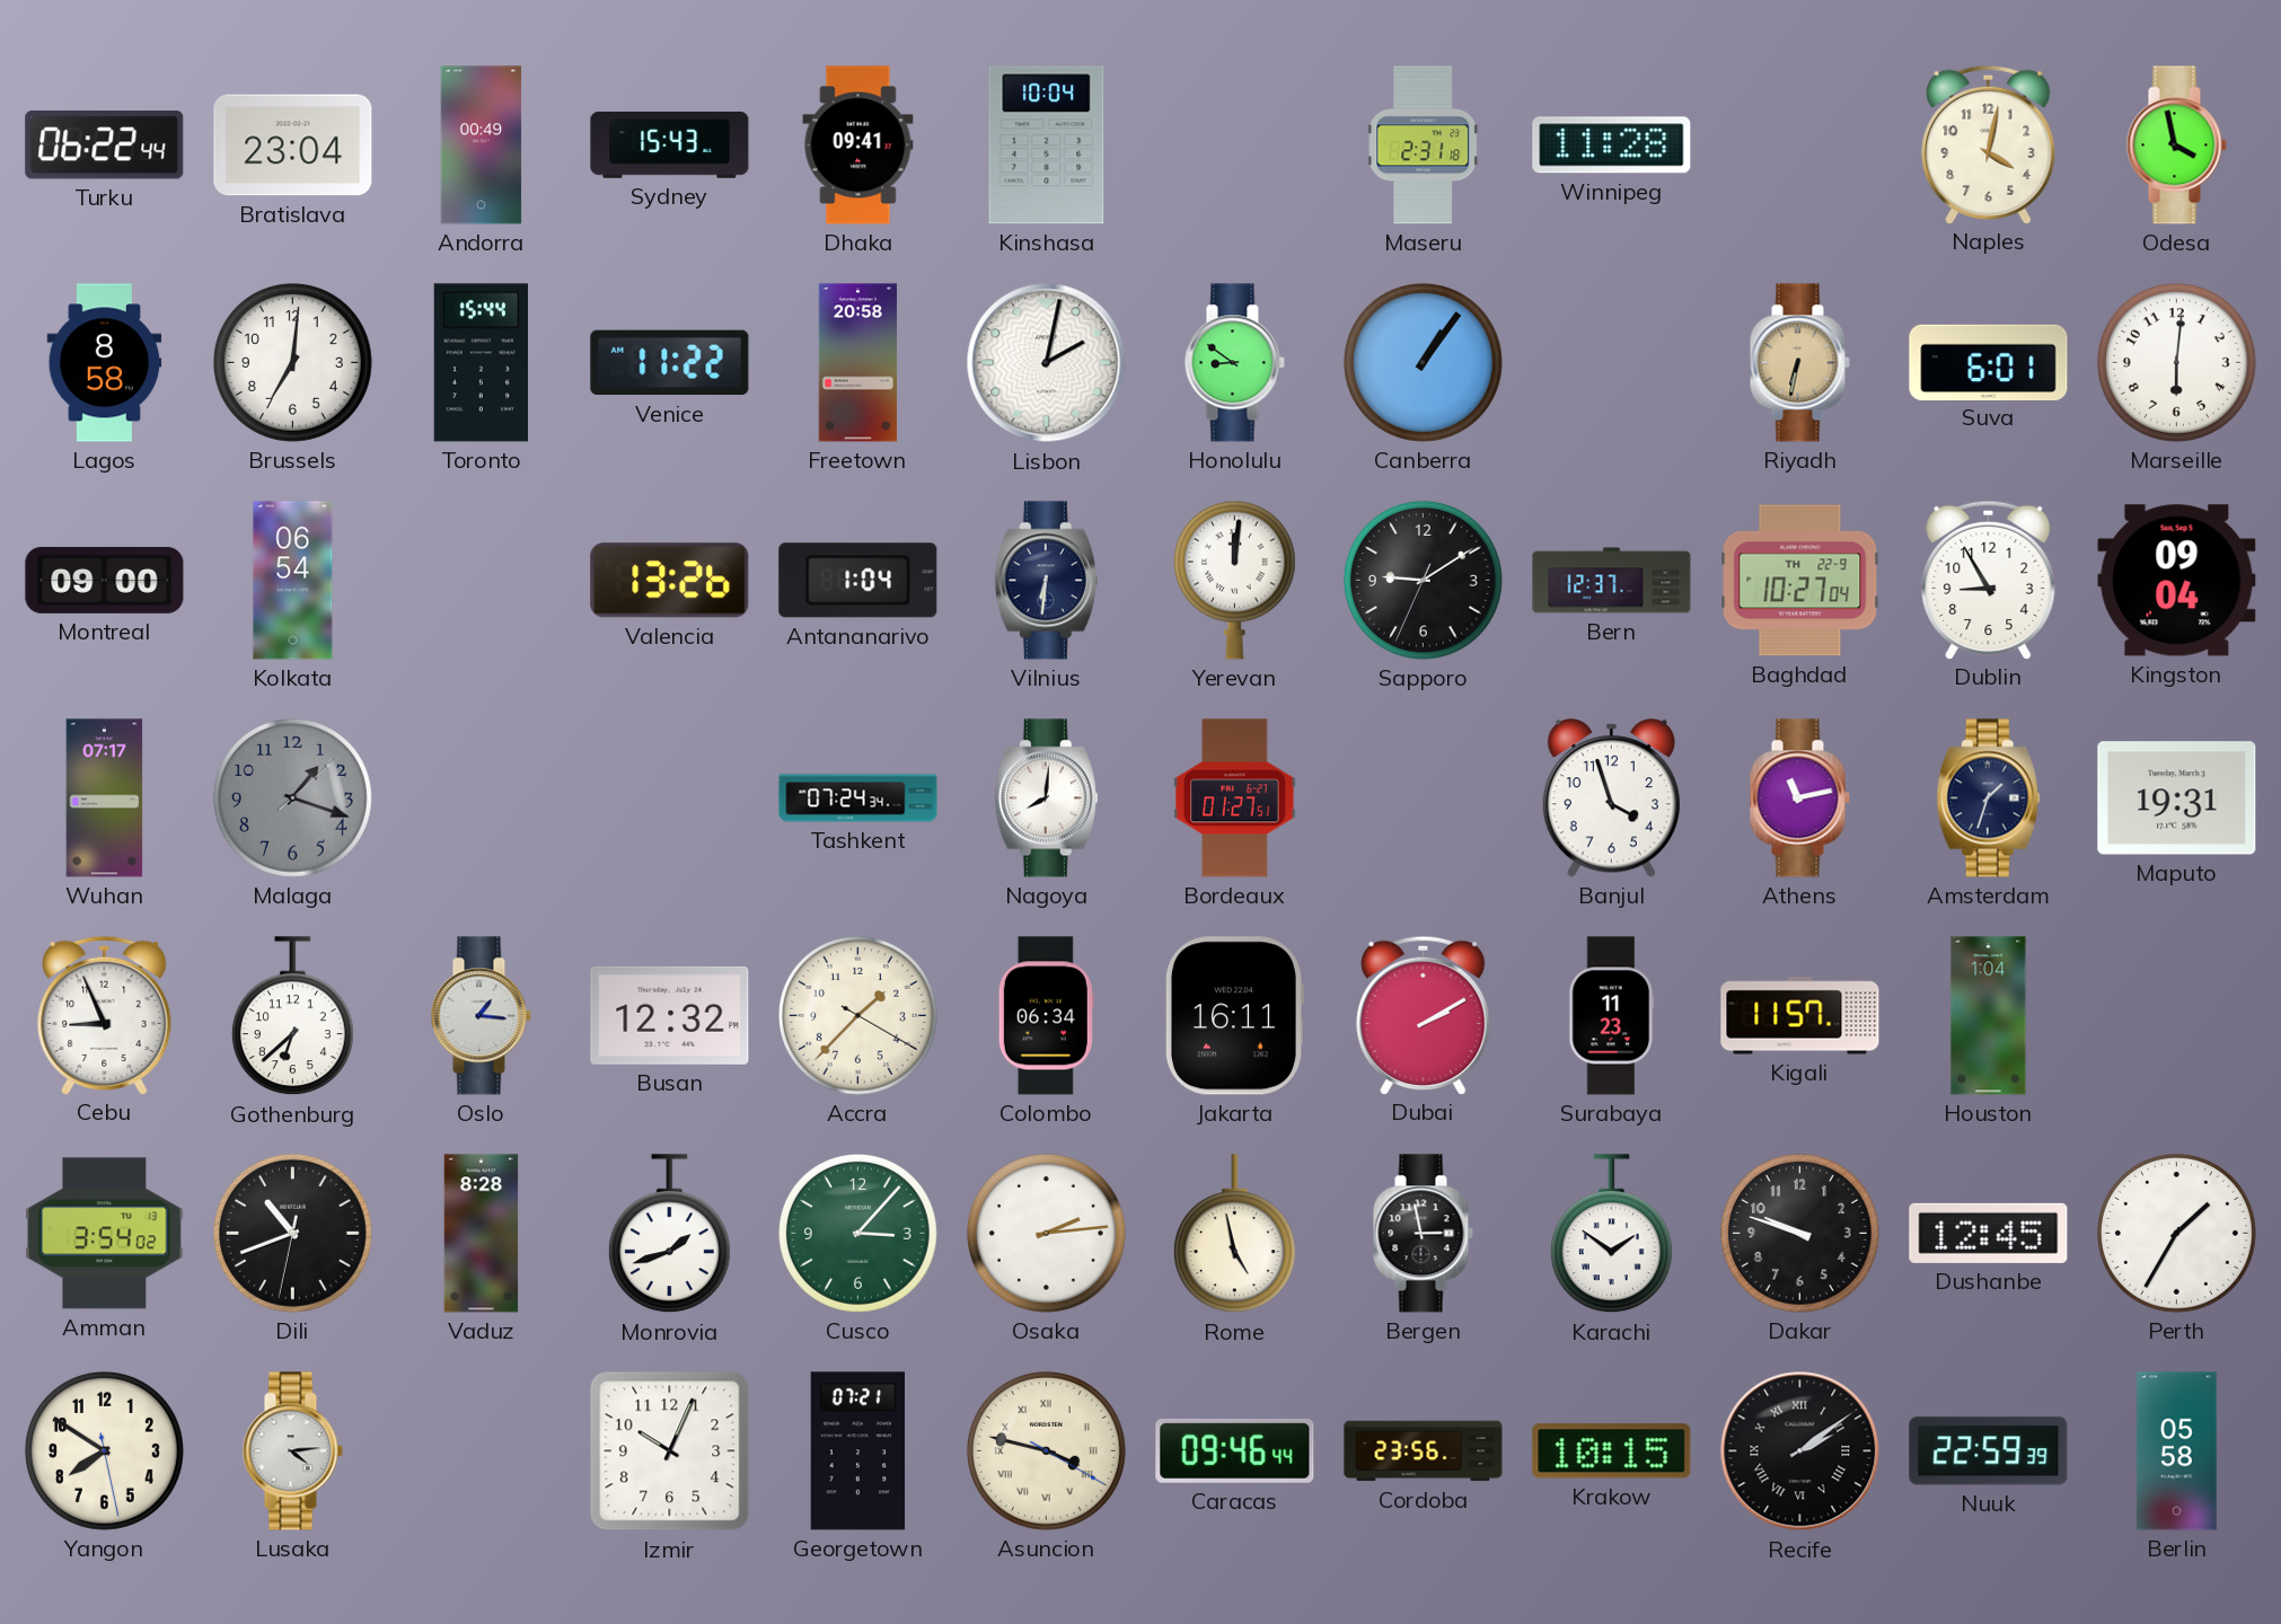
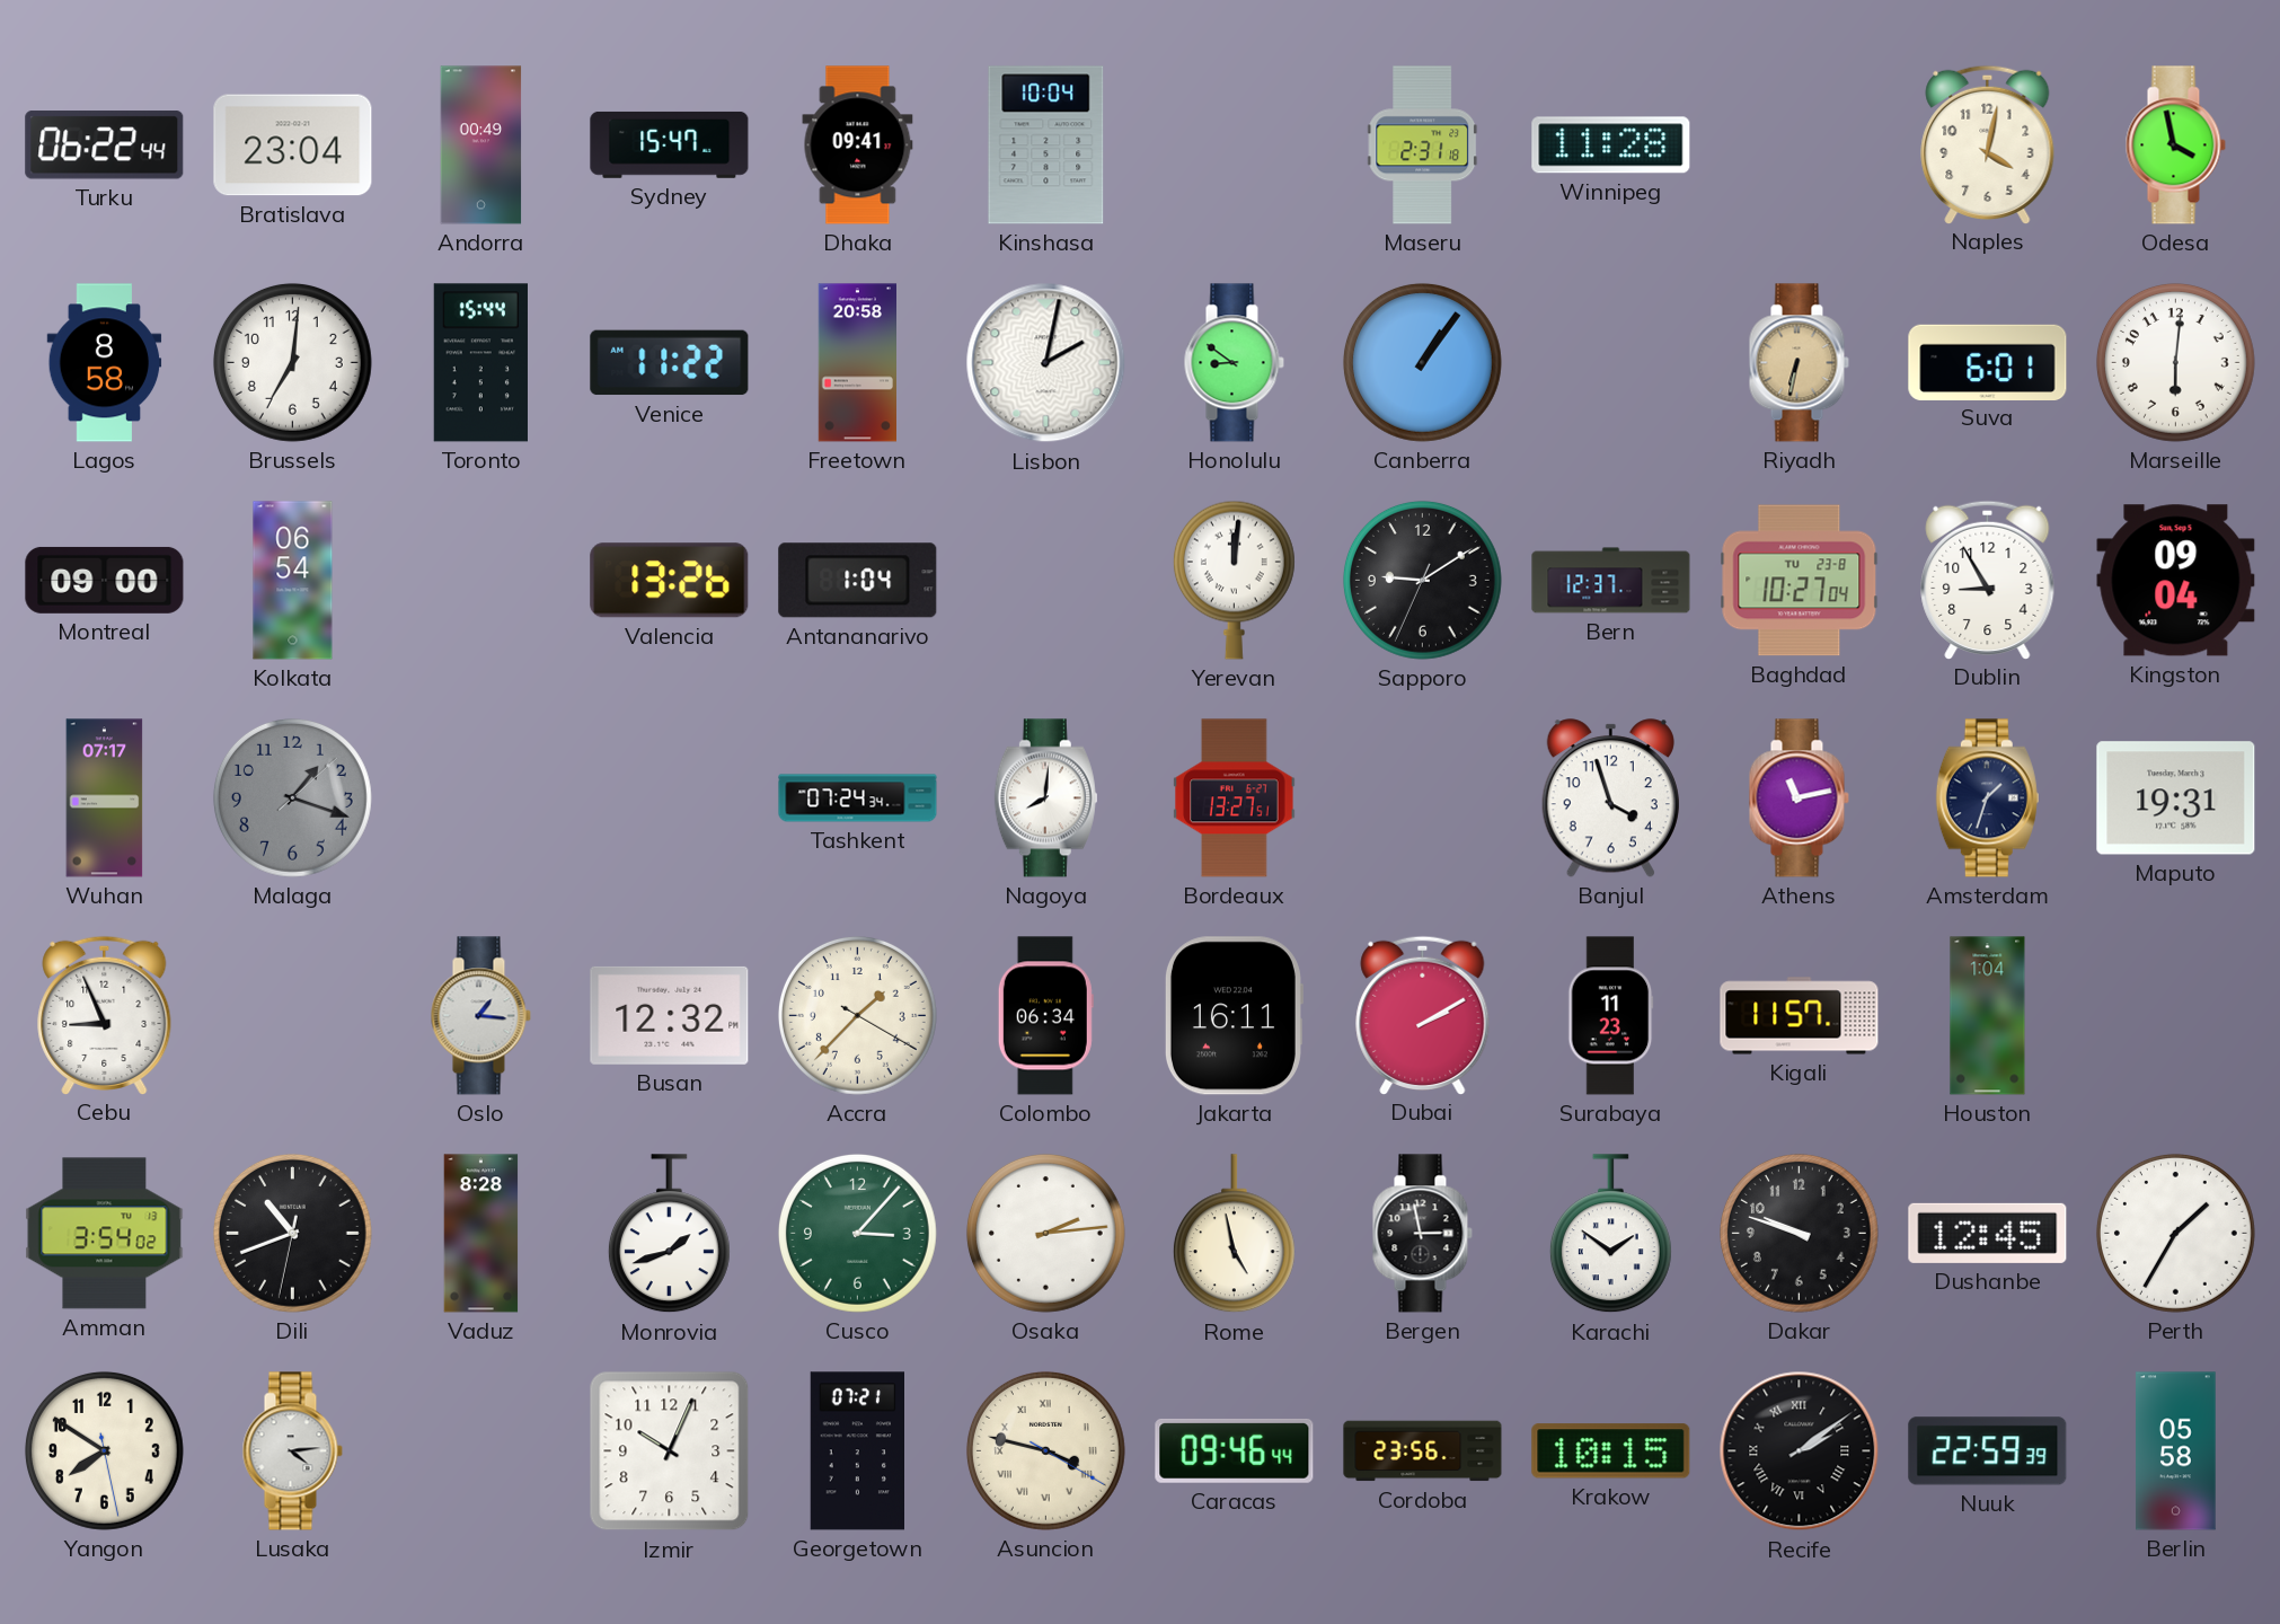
Sydney: 15:43 -> 15:47
Vilnius: 6:31 -> none
Baghdad date: TH 22-9 -> TU 23-8
Bordeaux: 01:27 -> 13:27
Gothenburg: 6:38 -> none
